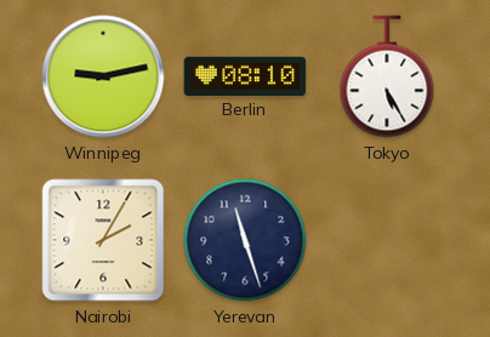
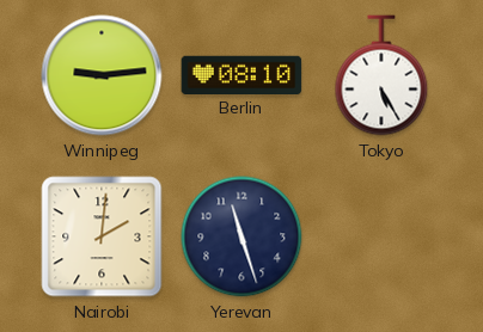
Winnipeg: 9:13 -> 9:14
Nairobi: 2:05 -> 2:01
